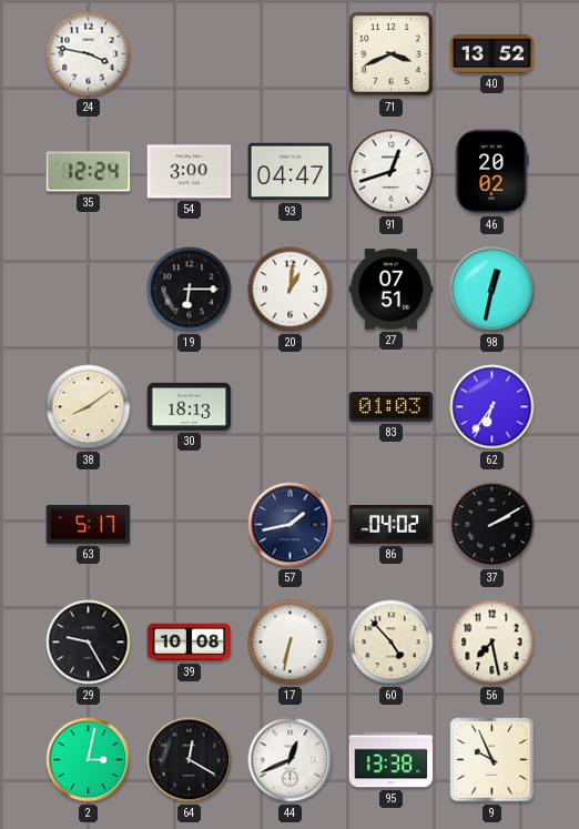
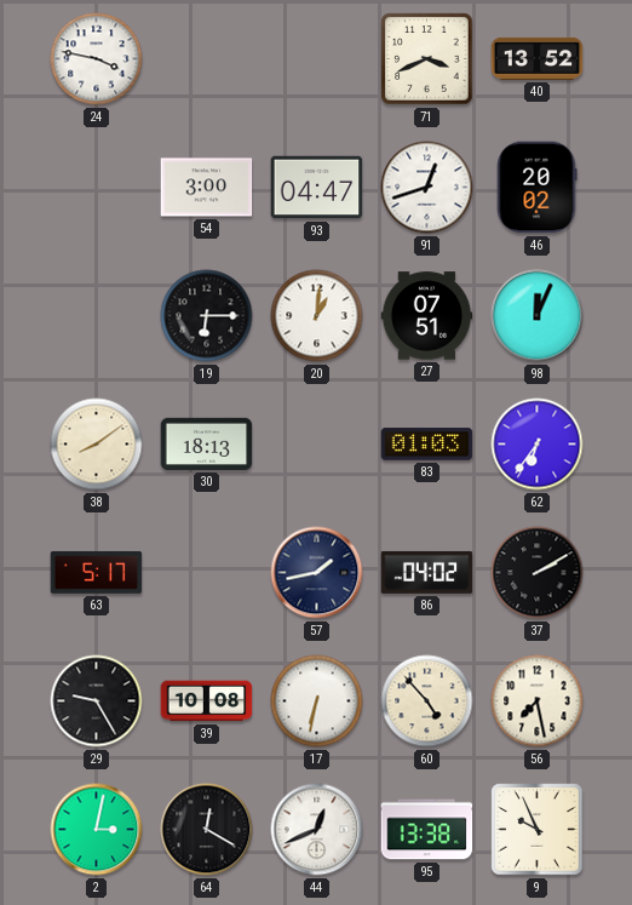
35: 12:24 -> none
98: 12:32 -> 12:04
